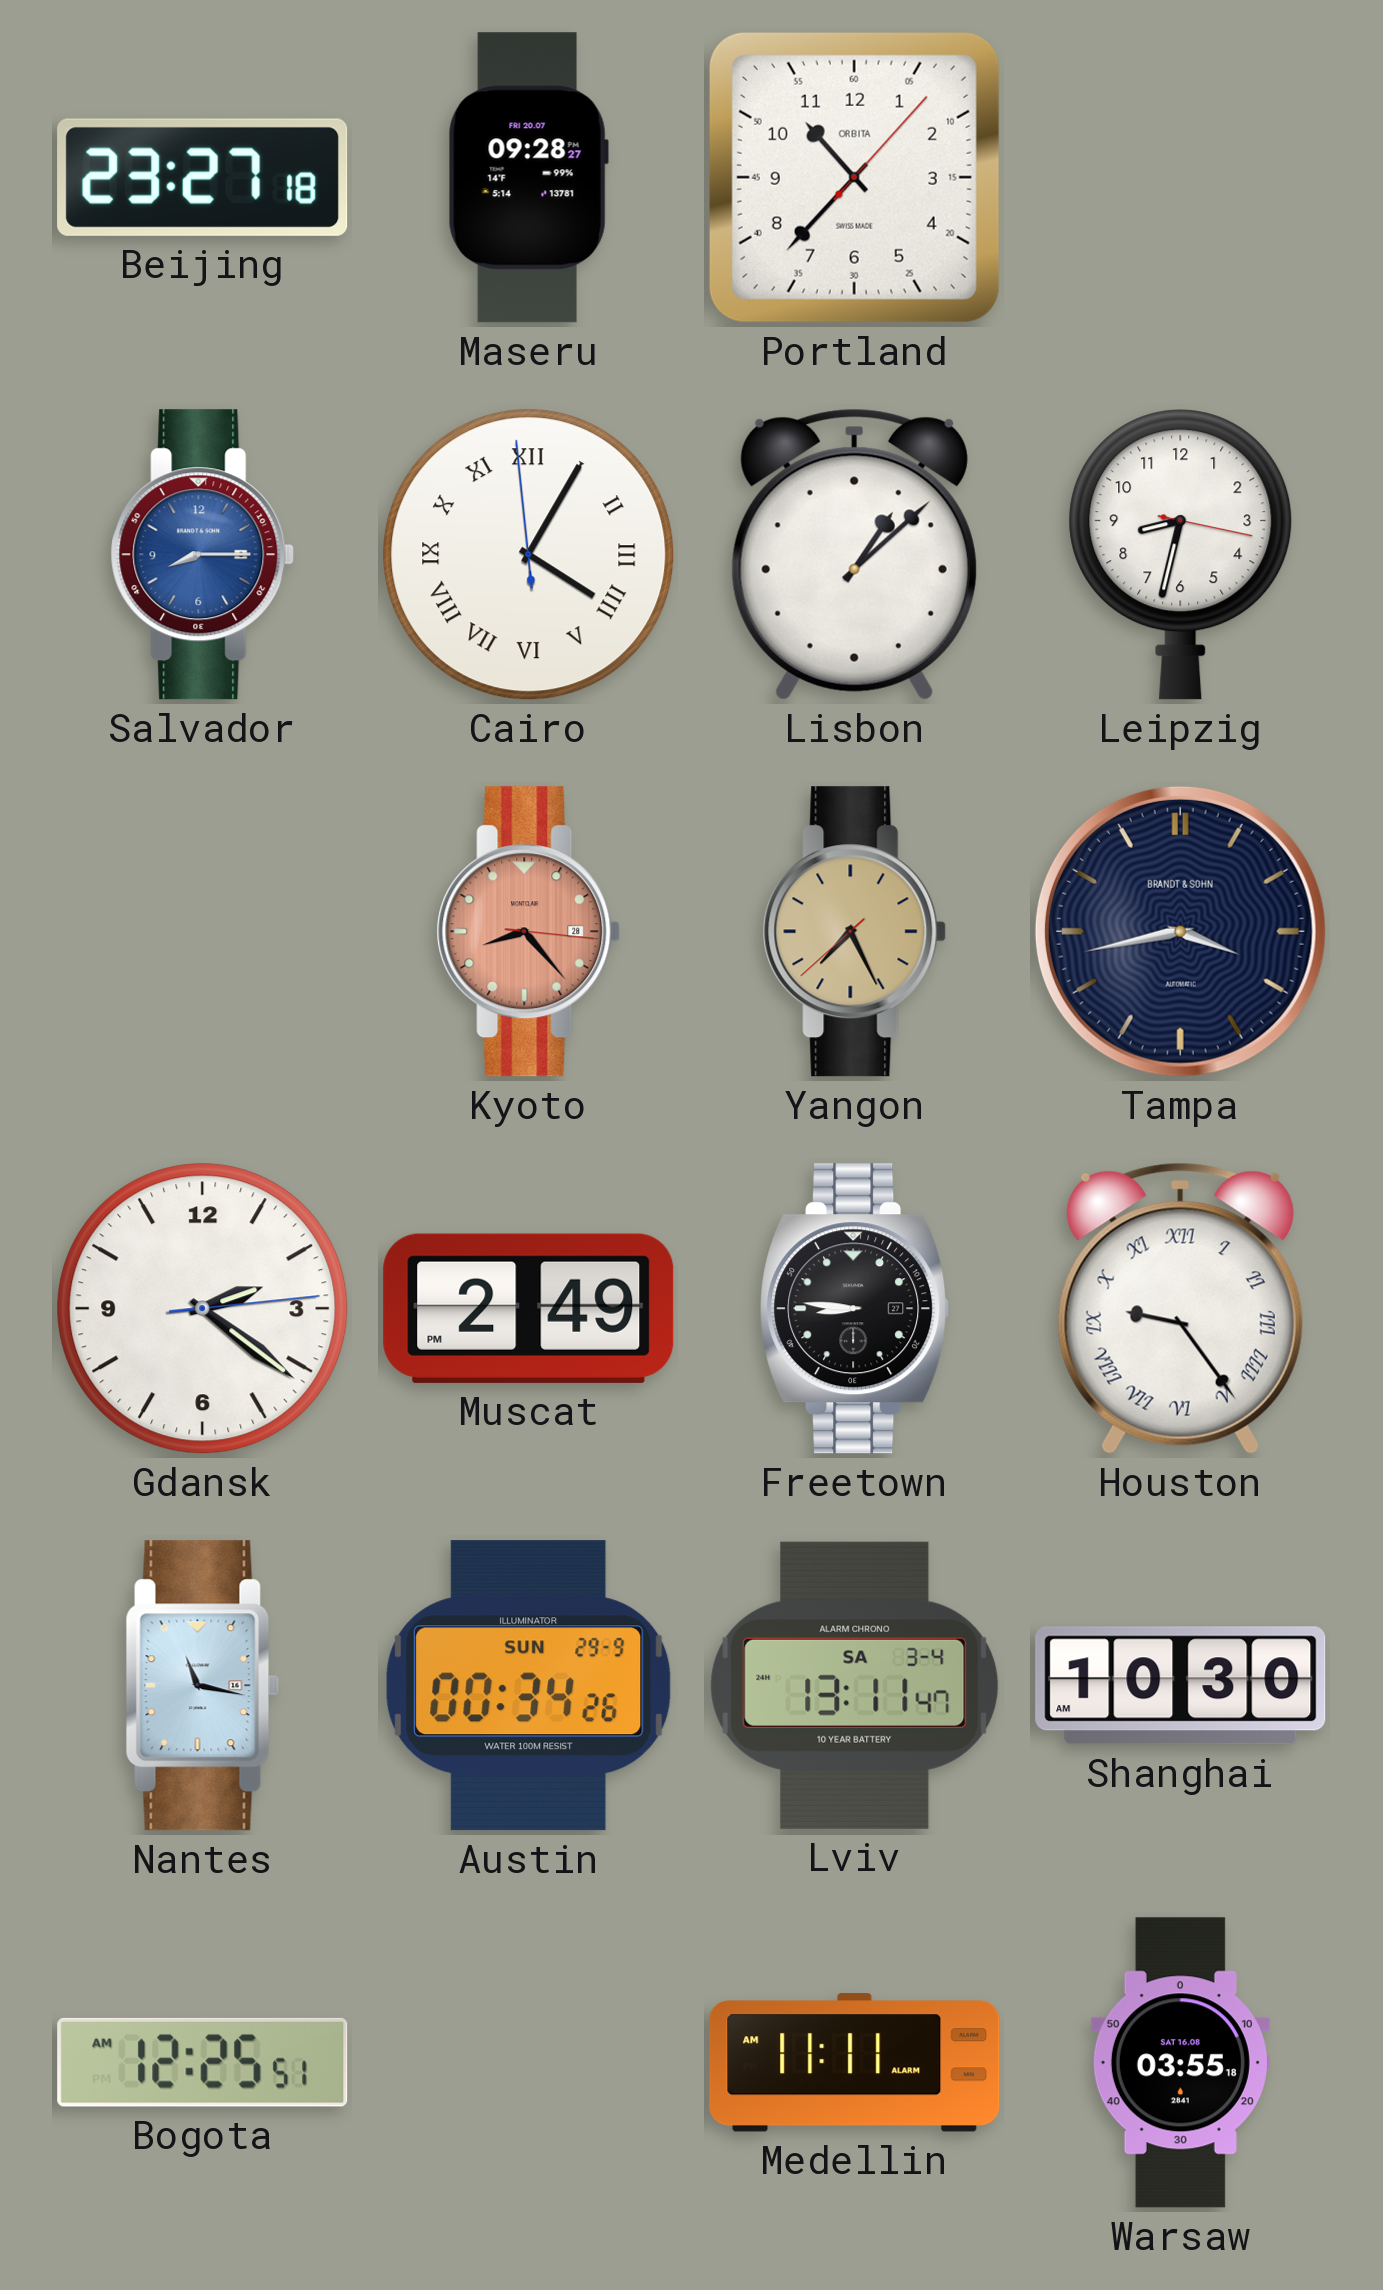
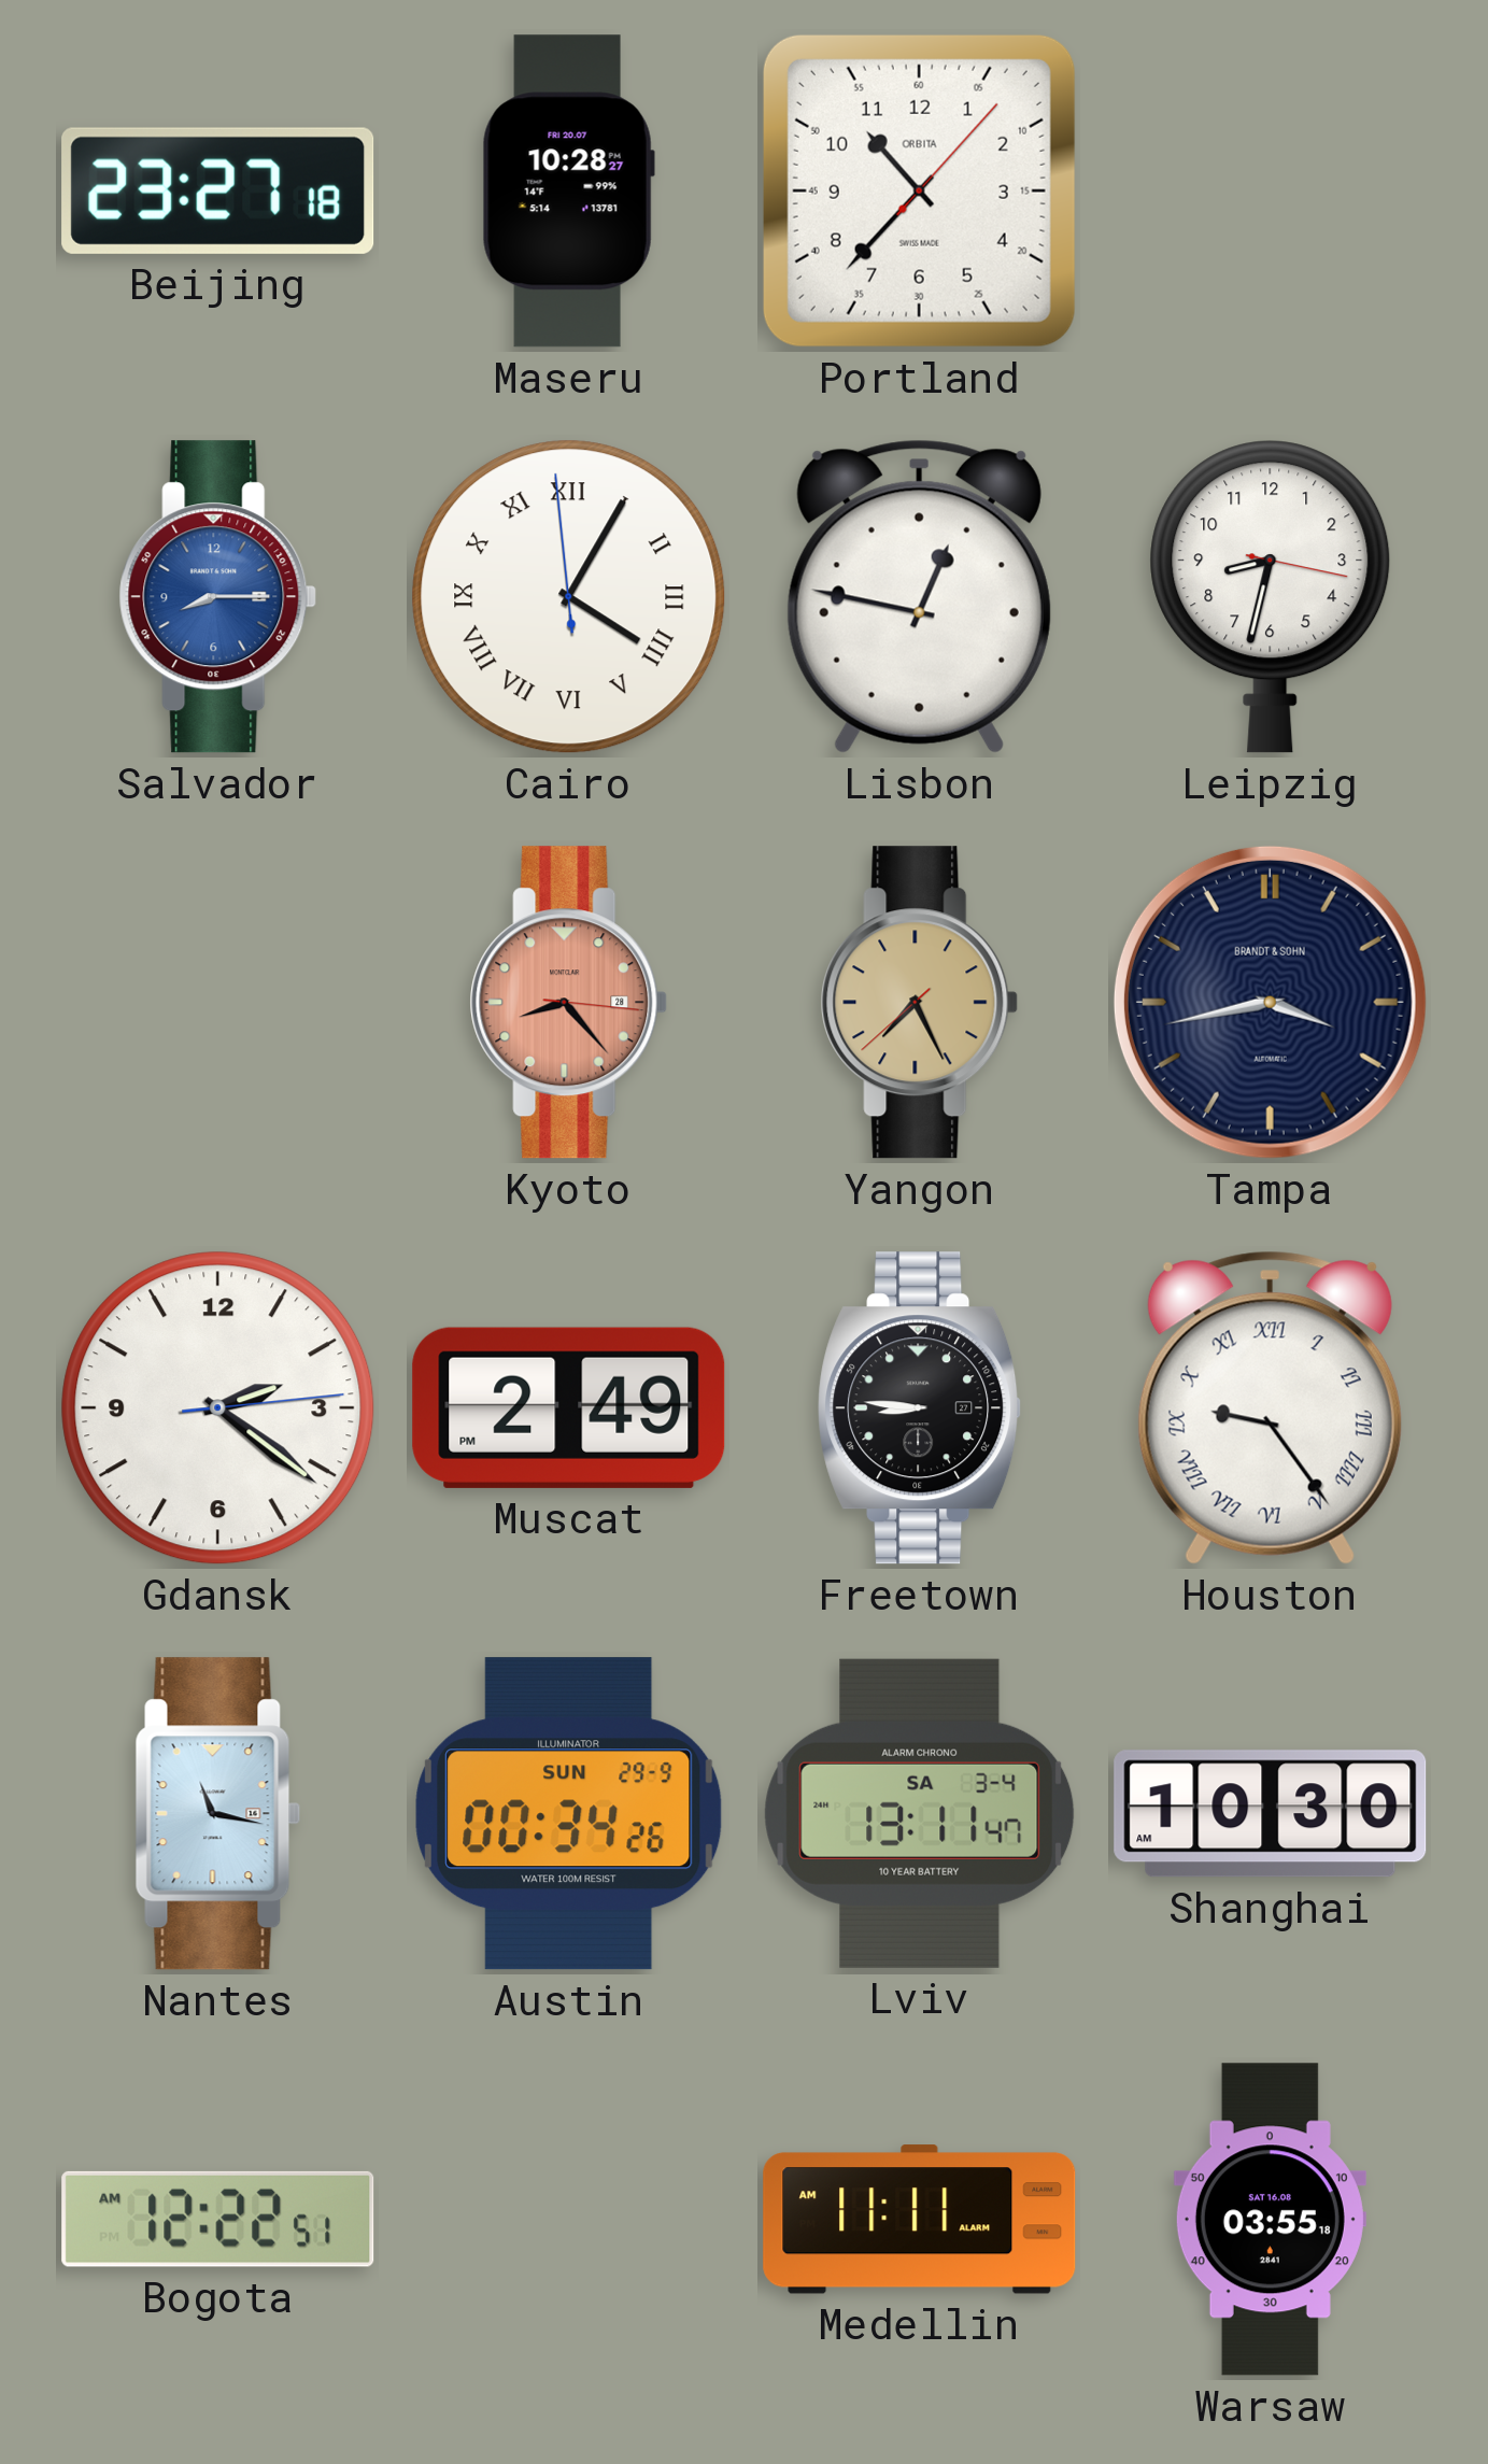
Maseru: 09:28 -> 10:28
Lisbon: 1:08 -> 12:47
Bogota: 12:25 -> 12:22
